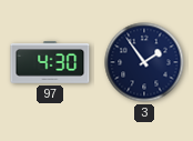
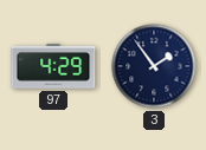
97: 4:30 -> 4:29
